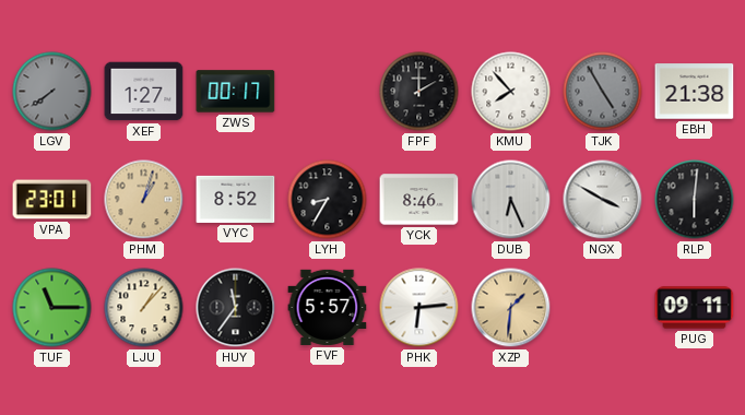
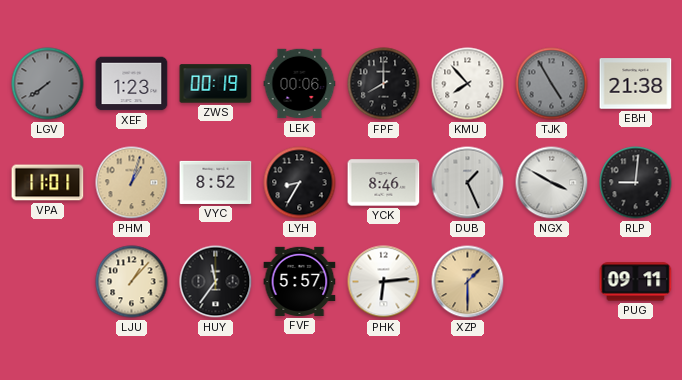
XEF: 1:27 -> 1:23
ZWS: 00:17 -> 00:19
LEK: none -> 00:06
FPF: 2:00 -> 8:00
VPA: 23:01 -> 11:01
DUB: 6:26 -> 1:26
RLP: 6:01 -> 9:01
TUF: 11:15 -> none
XZP: 1:31 -> 1:30
